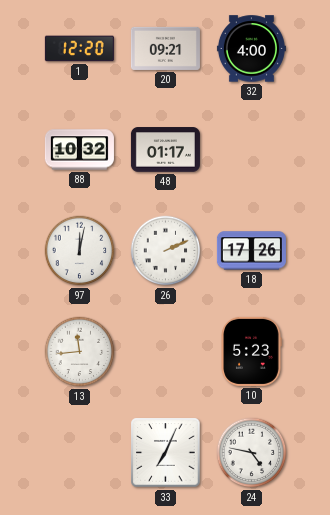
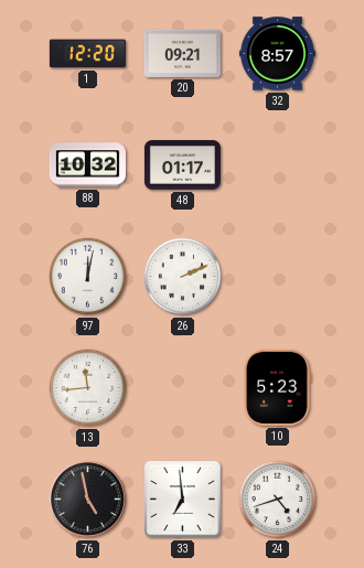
32: 4:00 -> 8:57
18: 17:26 -> none
76: none -> 4:58
33: 7:04 -> 6:59
24: 4:47 -> 4:42
